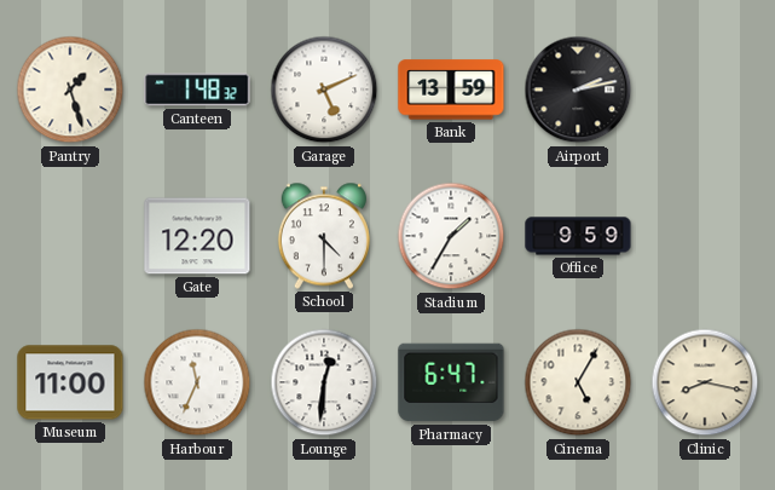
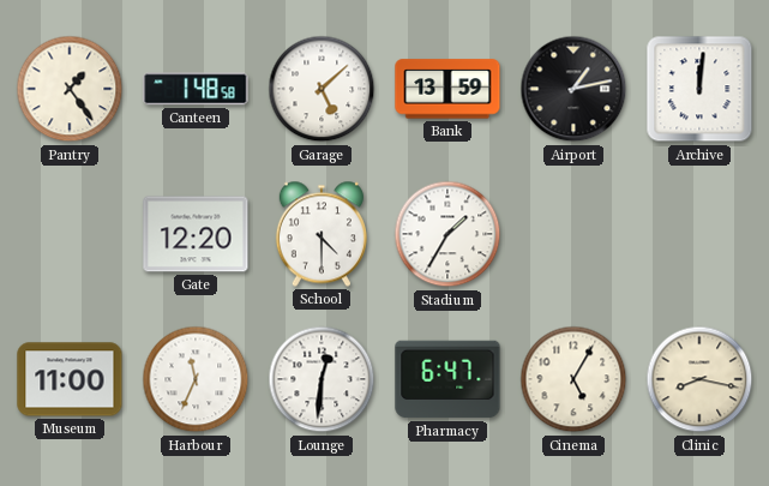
Pantry: 1:27 -> 1:24
Canteen: 1:48:32 -> 1:48:58
Garage: 5:11 -> 5:08
Airport: 2:13 -> 1:13
Archive: none -> 12:01
Office: 9:59 -> none
